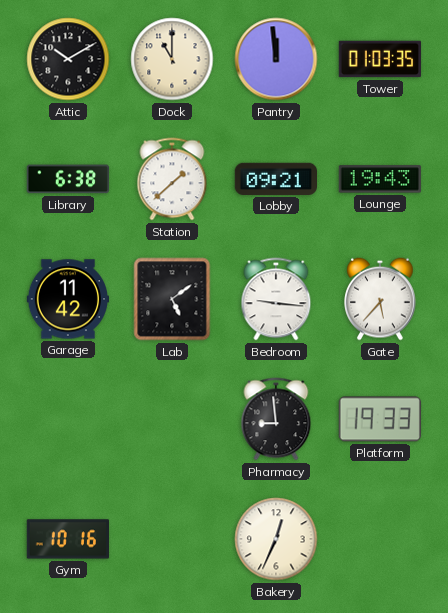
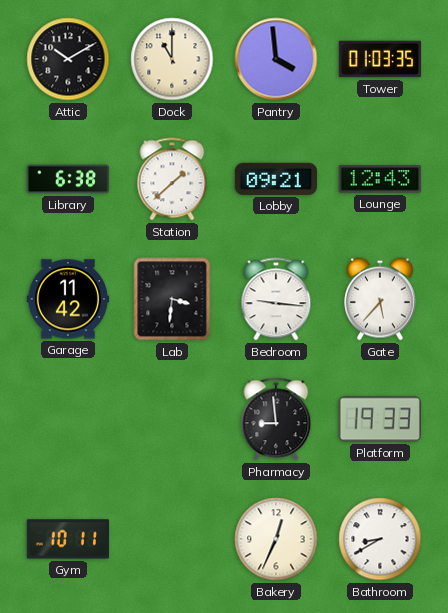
Pantry: 11:59 -> 3:59
Lounge: 19:43 -> 12:43
Lab: 5:09 -> 3:31
Gym: 10:16 -> 10:11
Bathroom: none -> 8:40
